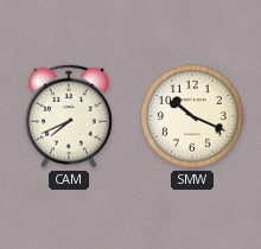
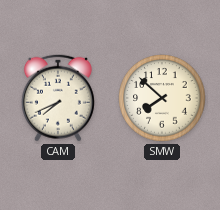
SMW: 10:19 -> 7:52
